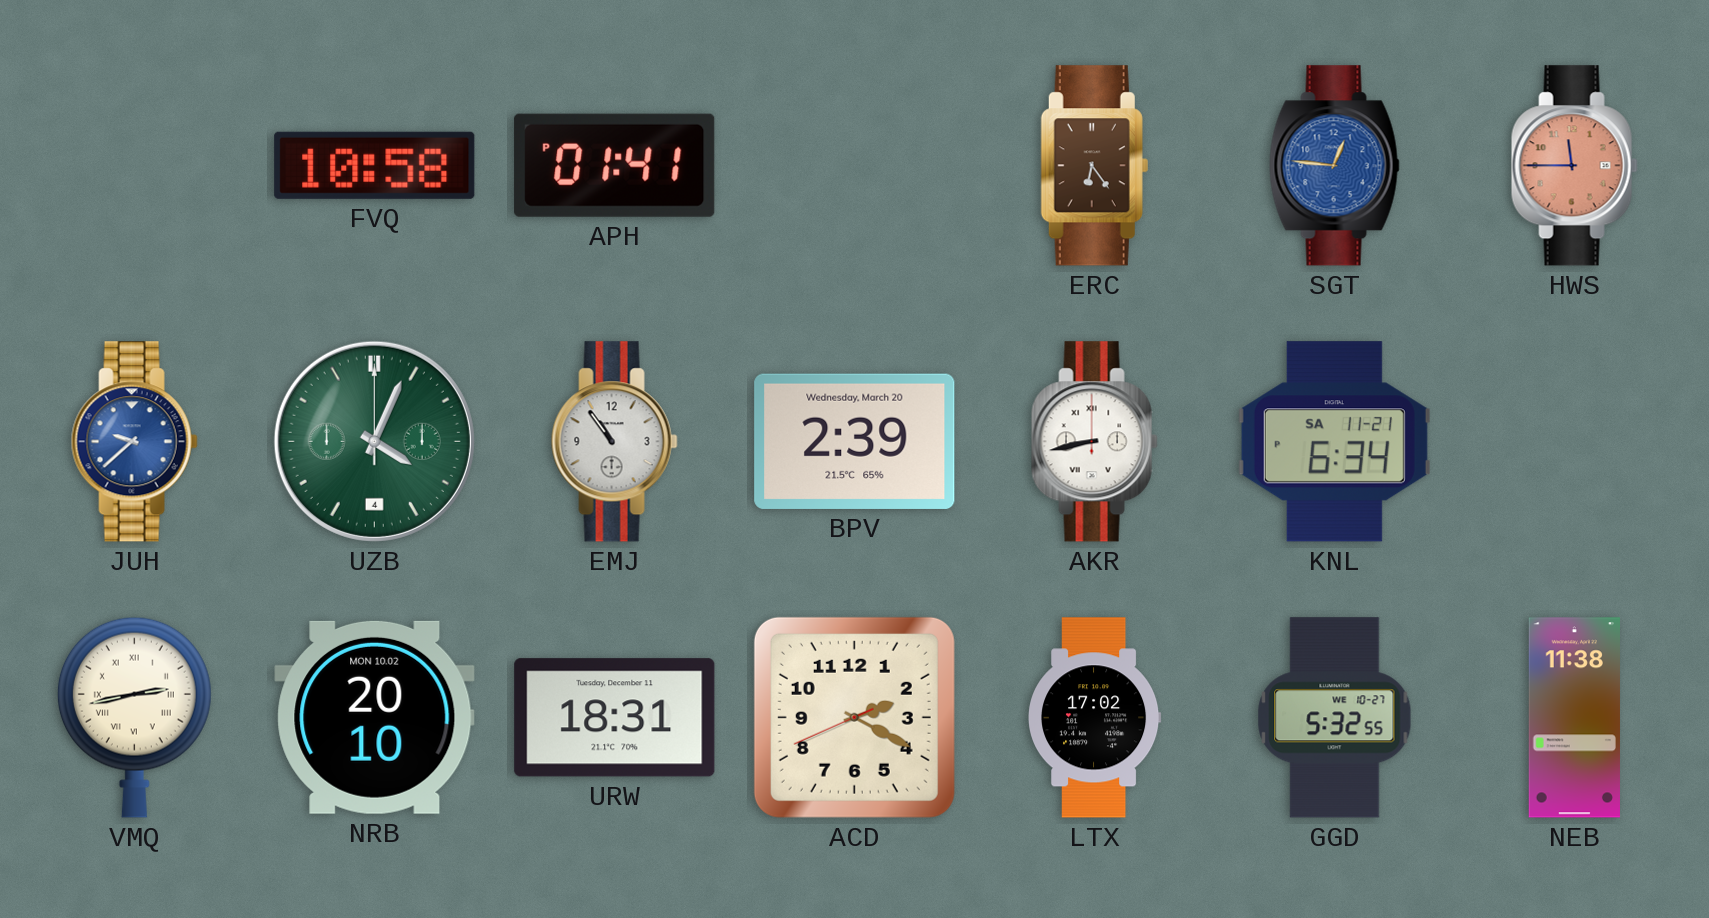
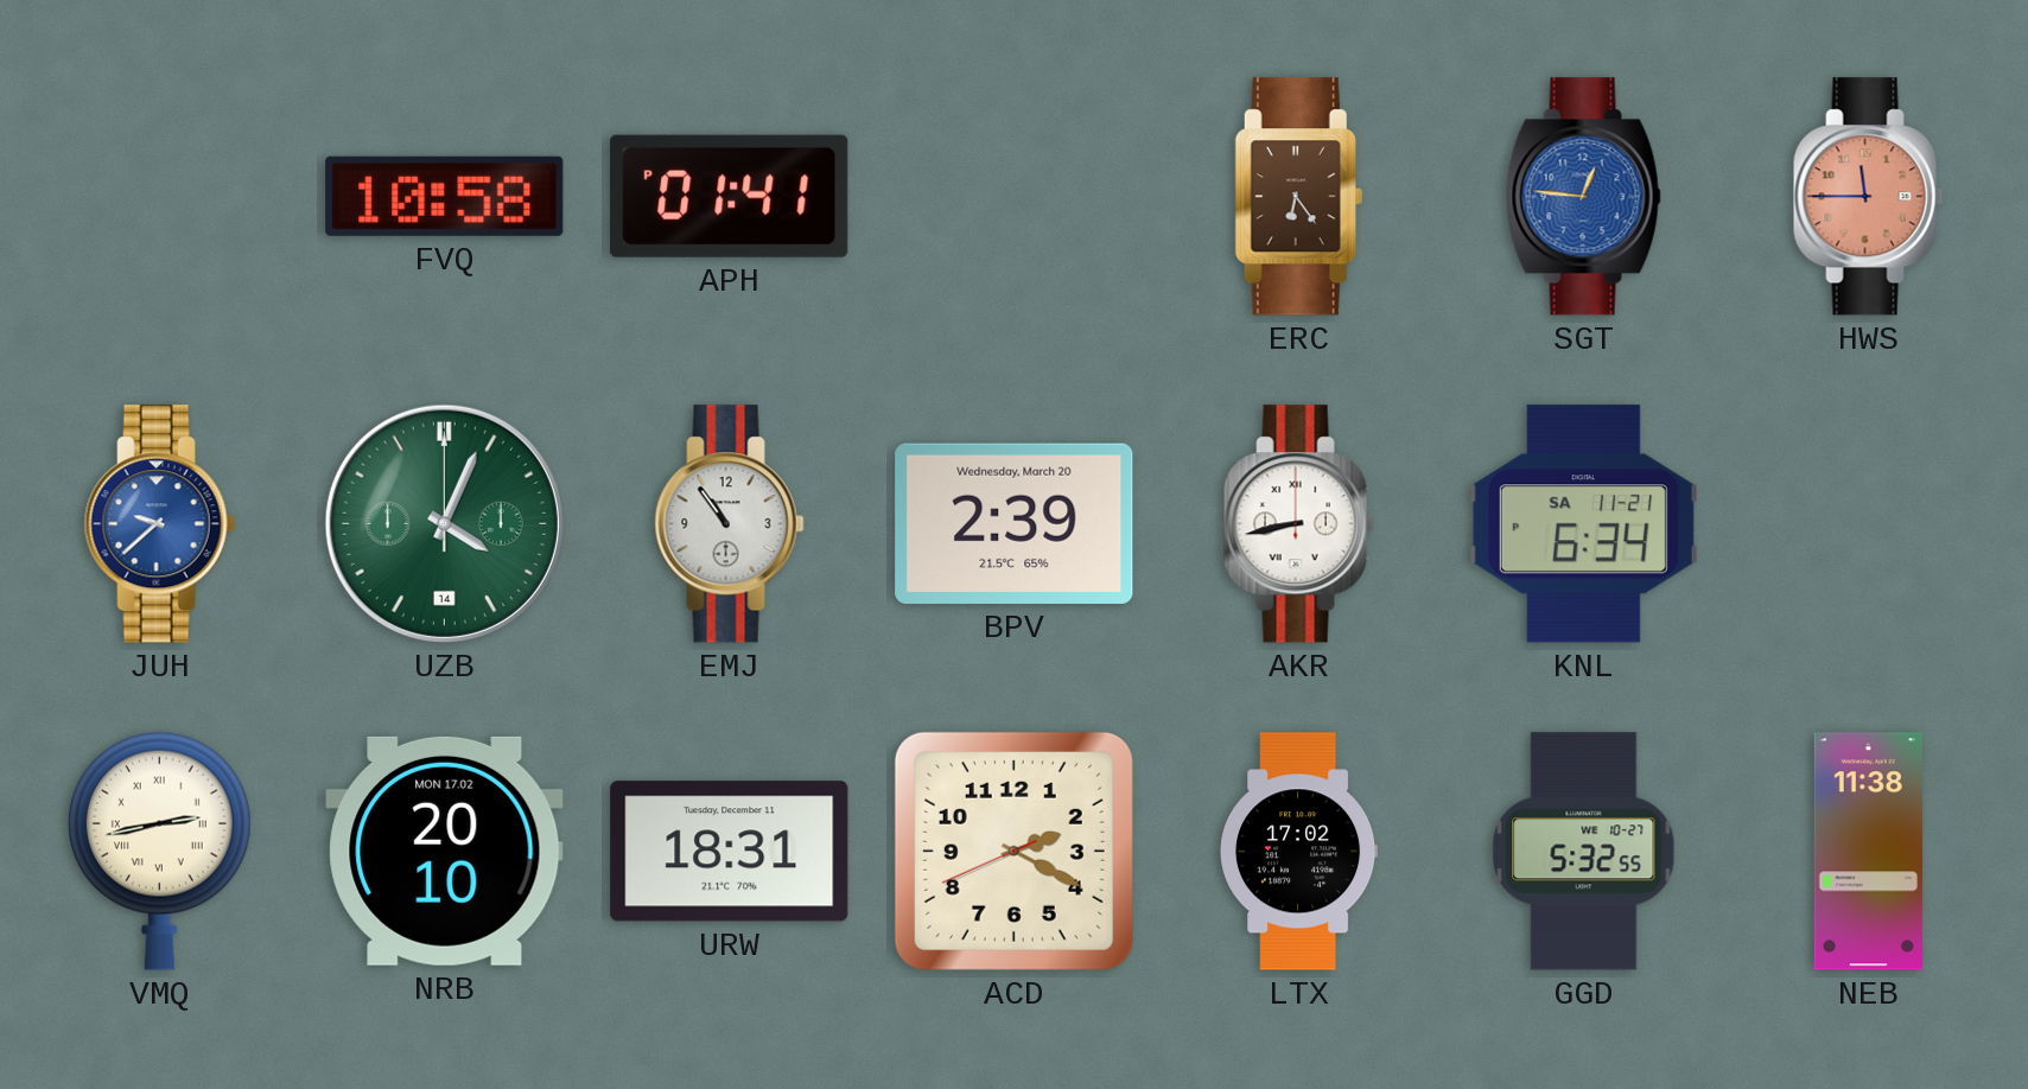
UZB date: 4 -> 14
NRB date: MON 10.02 -> MON 17.02
